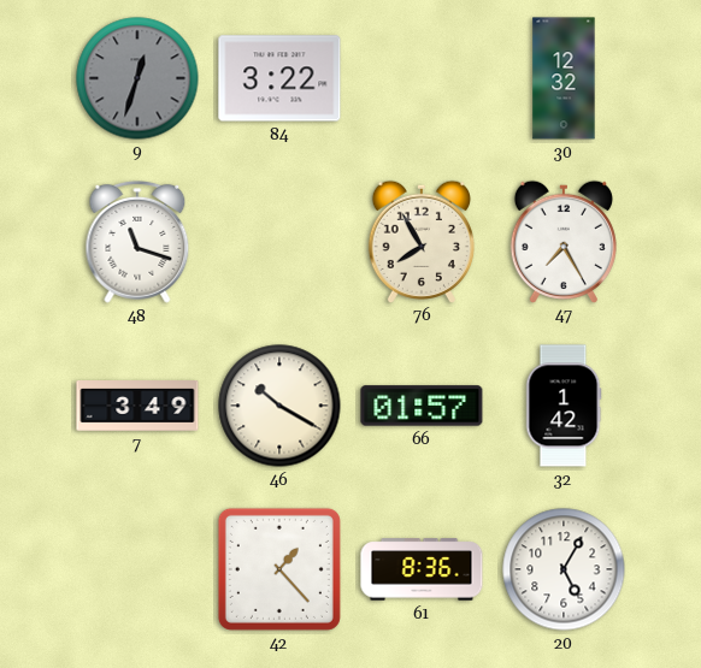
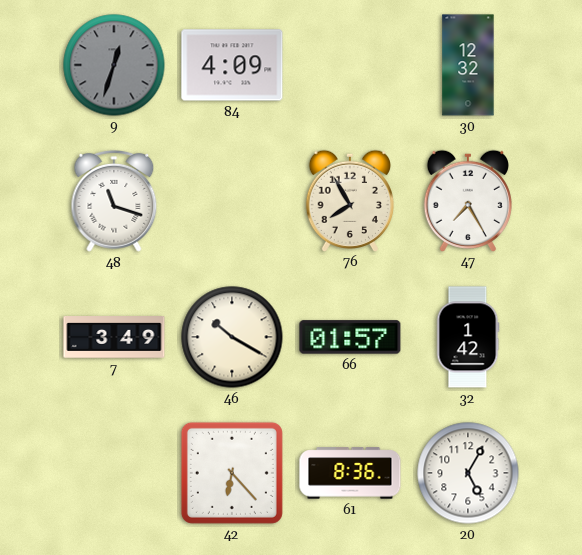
84: 3:22 -> 4:09
42: 1:23 -> 6:23
